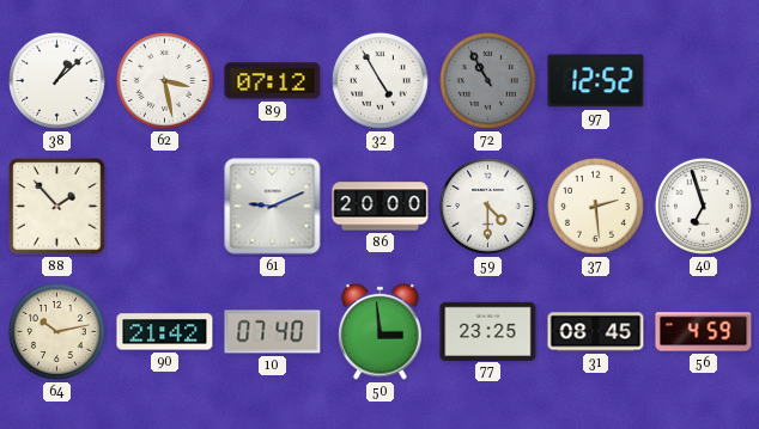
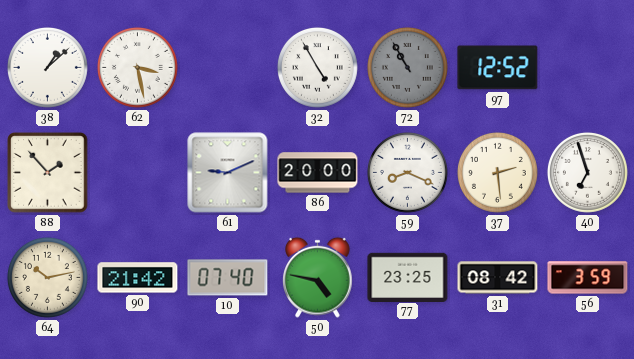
89: 07:12 -> none
59: 4:30 -> 8:19
50: 2:59 -> 4:47
31: 08:45 -> 08:42
56: 4:59 -> 3:59
